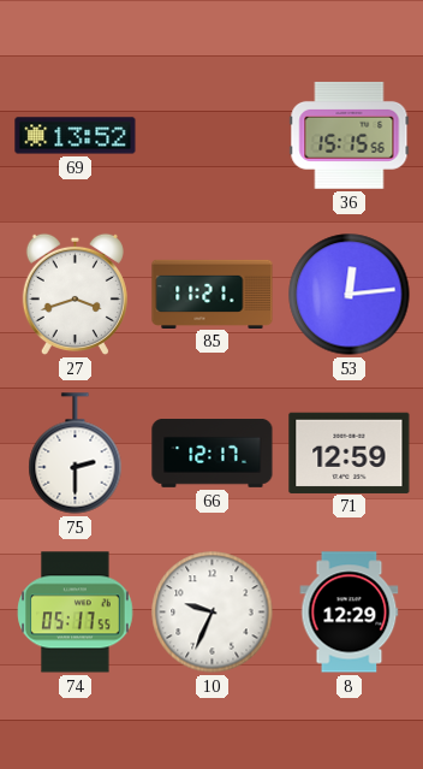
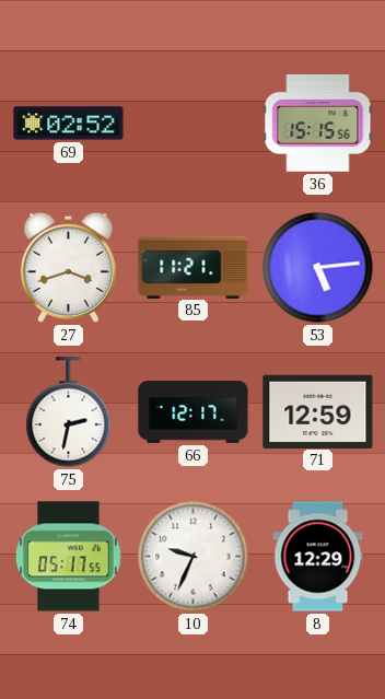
69: 13:52 -> 02:52
53: 12:14 -> 5:14
75: 2:30 -> 2:32
